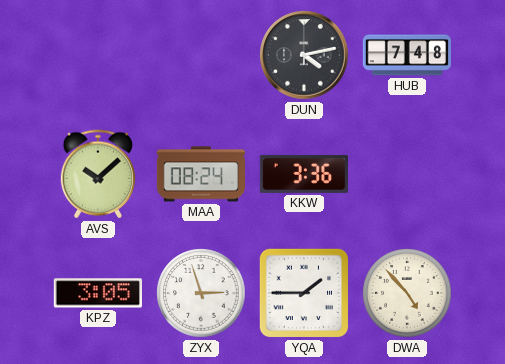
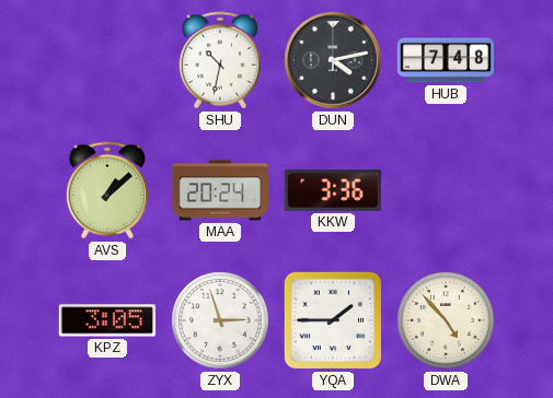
SHU: none -> 10:32
AVS: 10:08 -> 1:08
MAA: 08:24 -> 20:24
